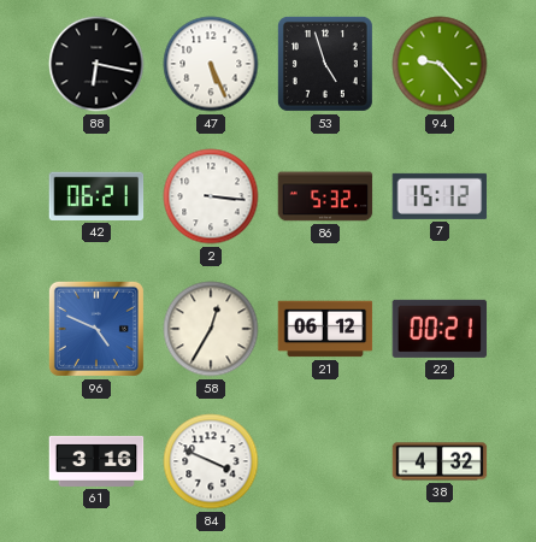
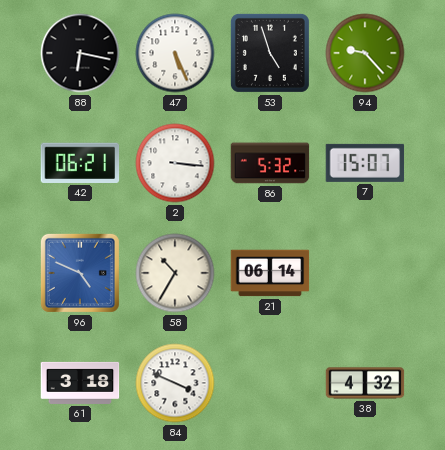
7: 15:12 -> 15:07
58: 12:35 -> 10:35
21: 06:12 -> 06:14
22: 00:21 -> none
61: 3:16 -> 3:18
